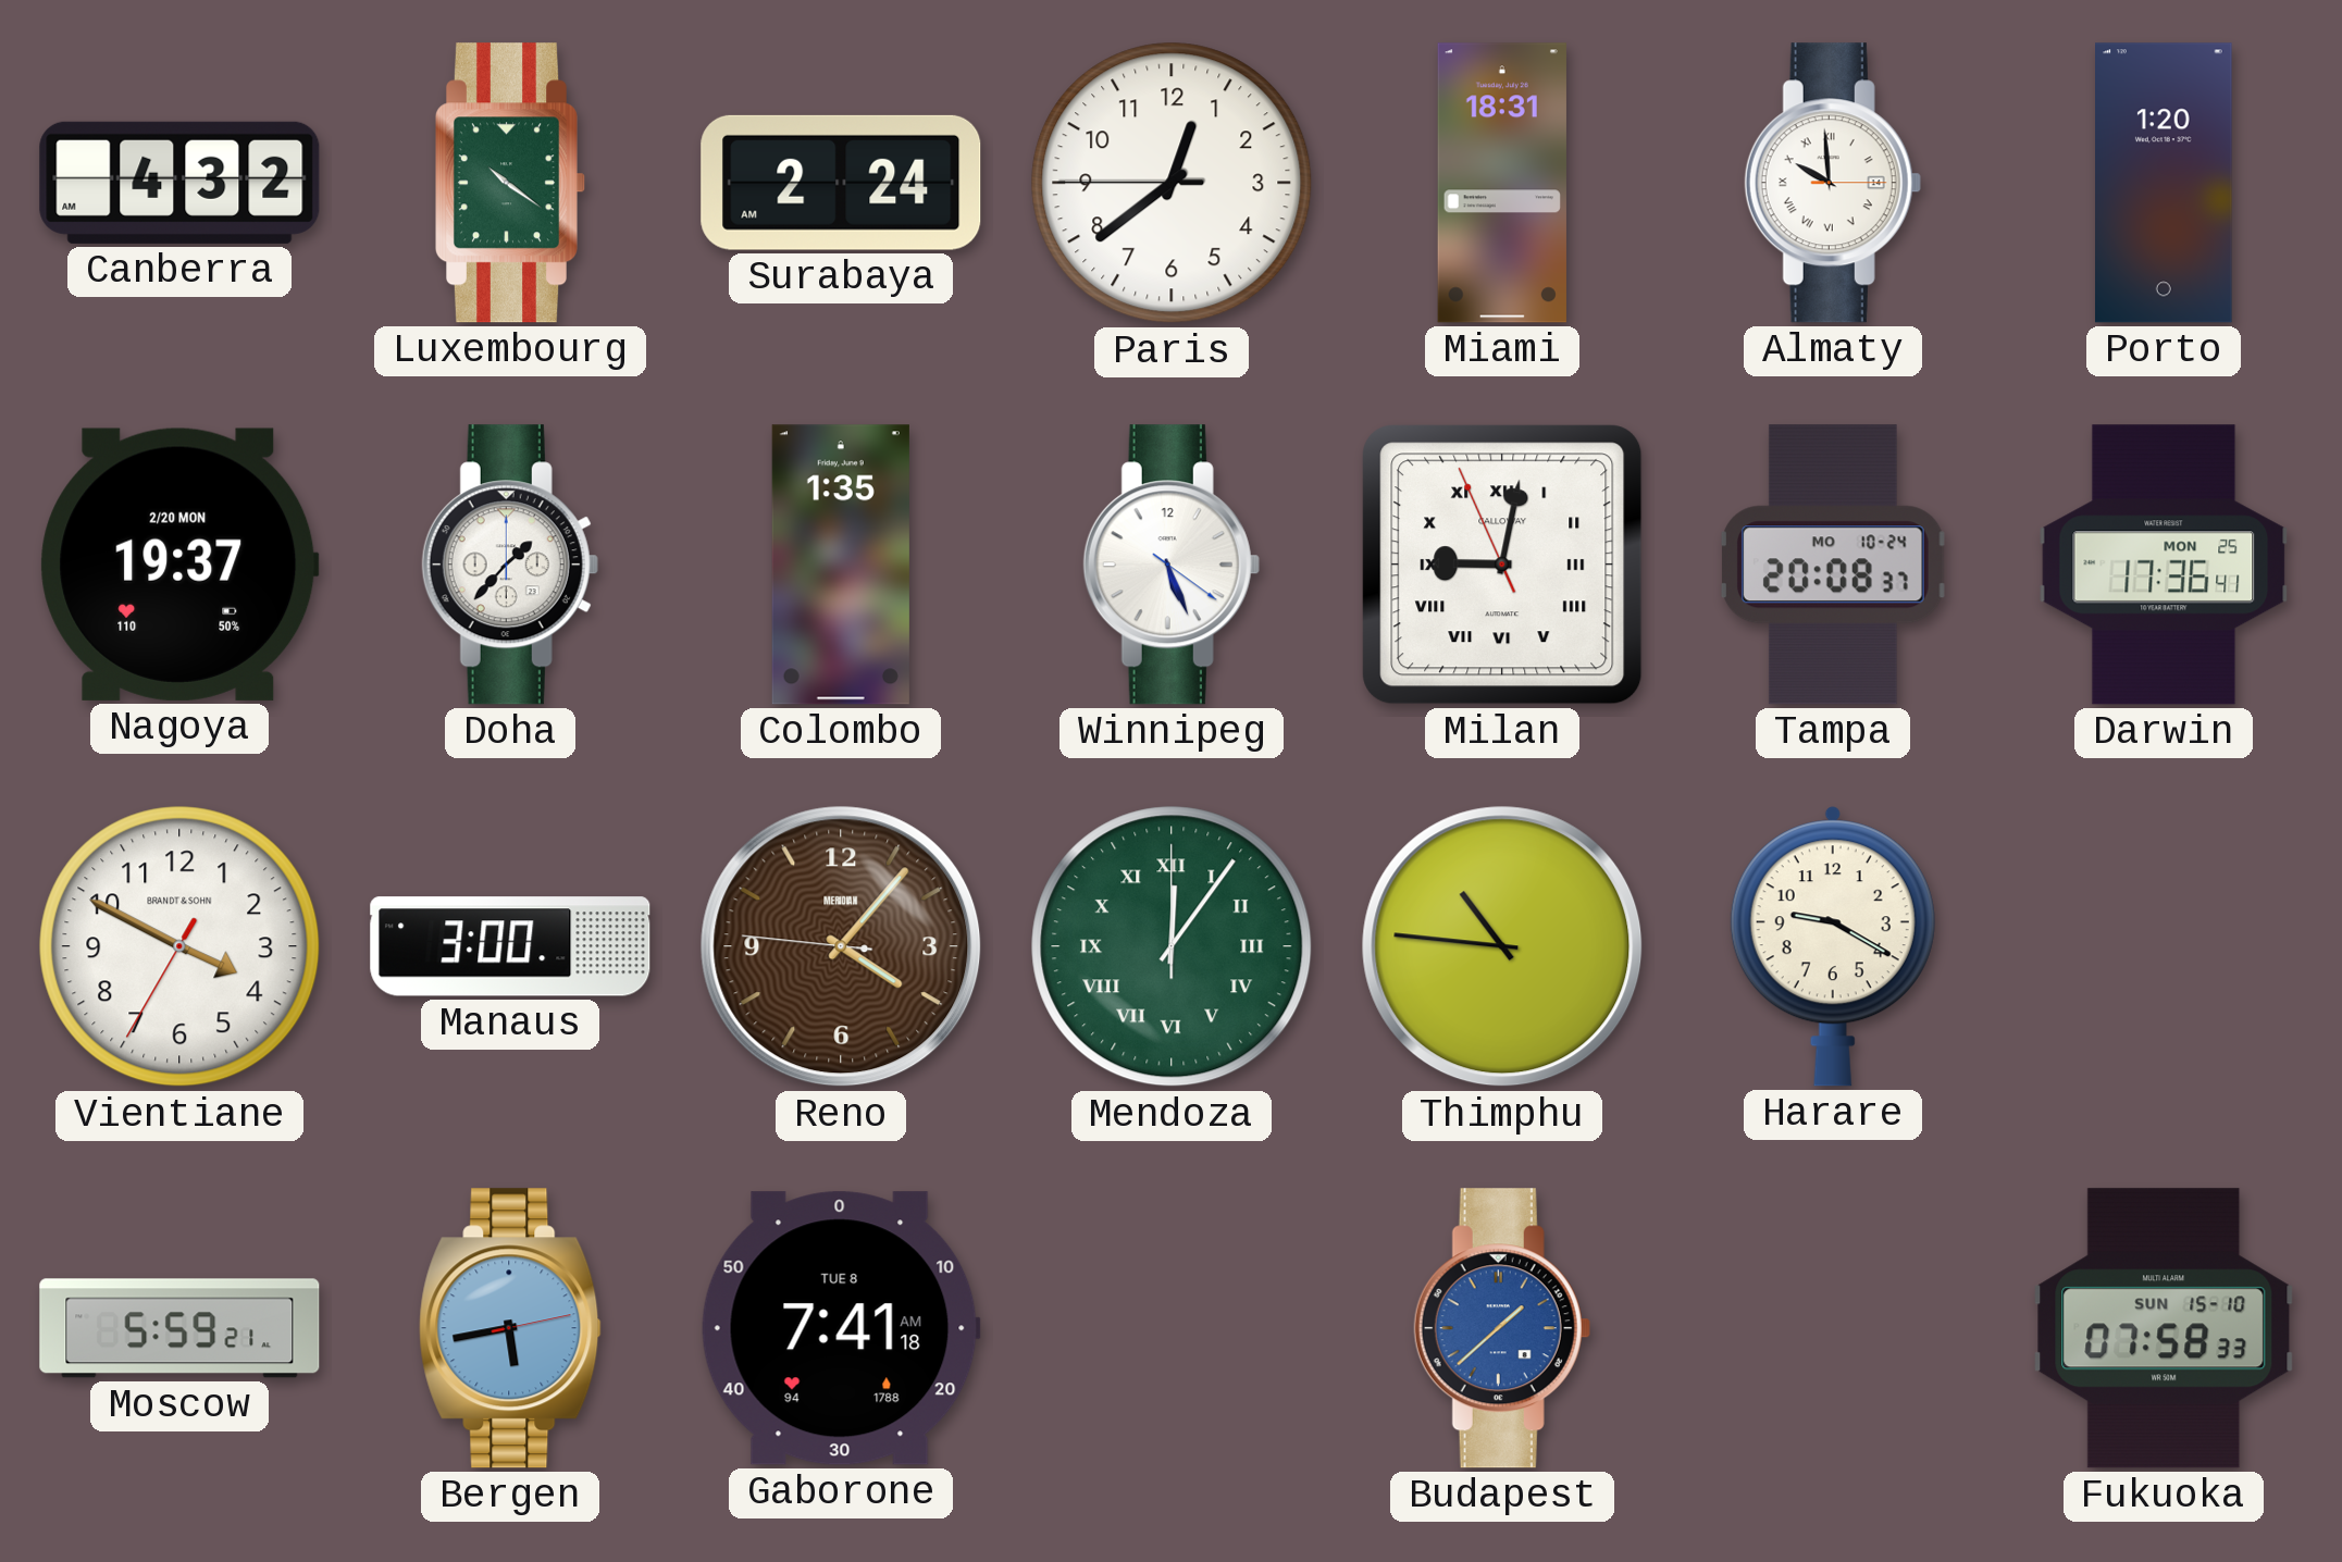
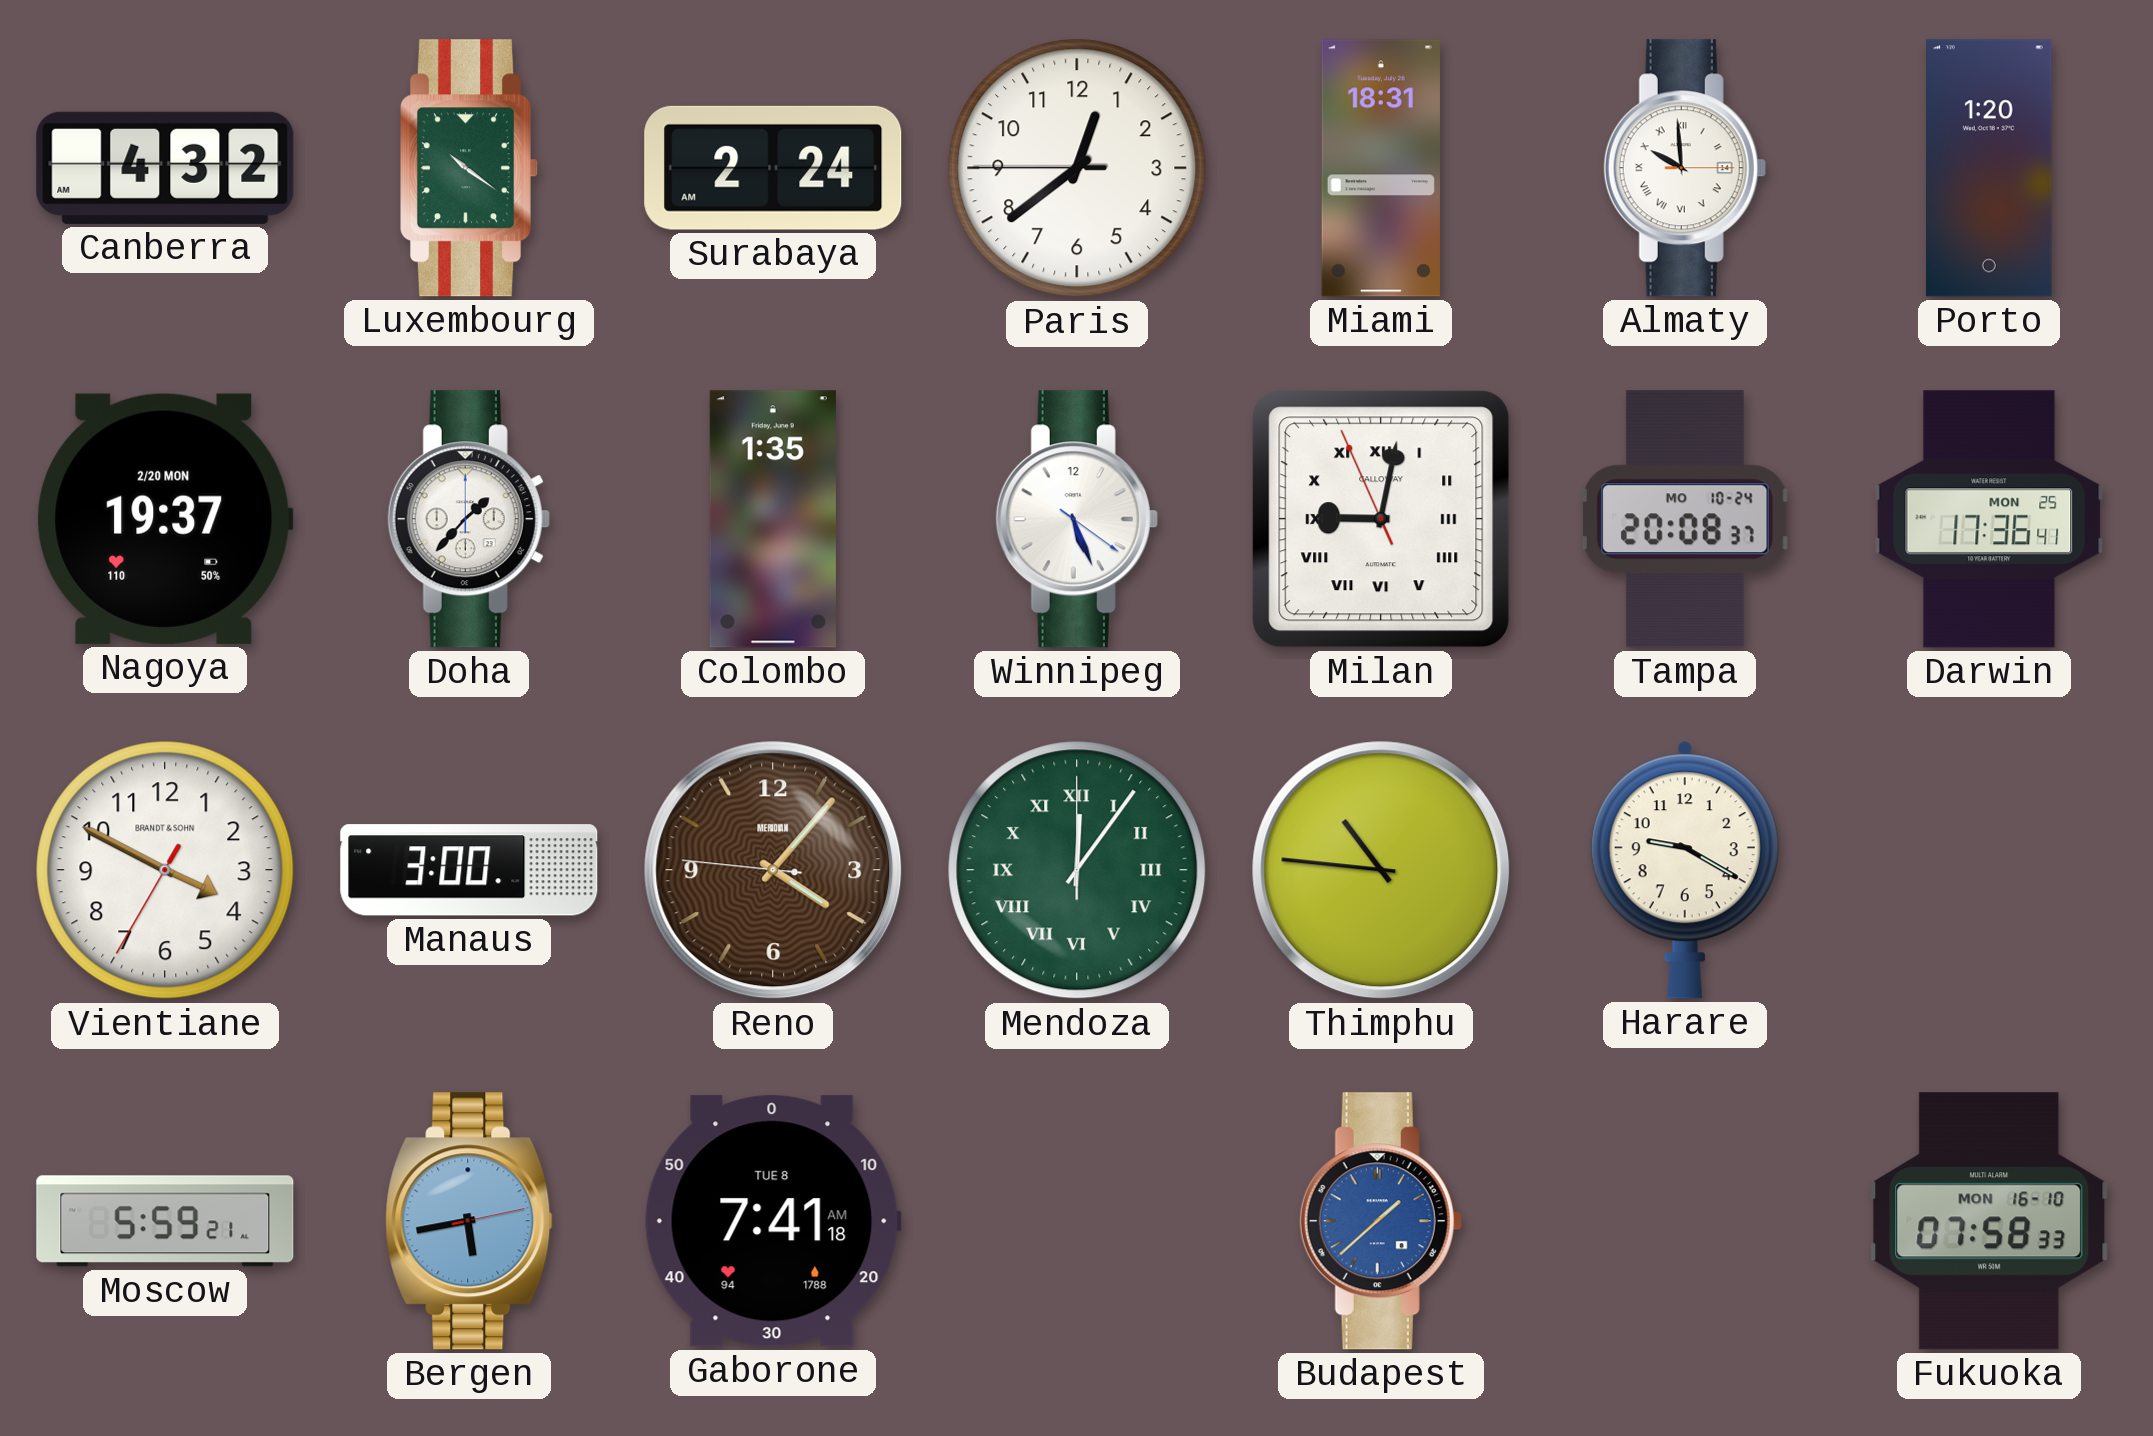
Fukuoka date: SUN 15-10 -> MON 16-10
